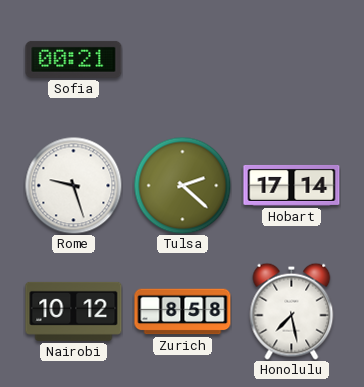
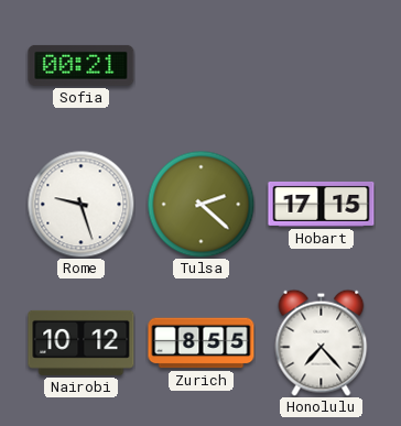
Hobart: 17:14 -> 17:15
Zurich: 8:58 -> 8:55
Honolulu: 7:28 -> 7:23
